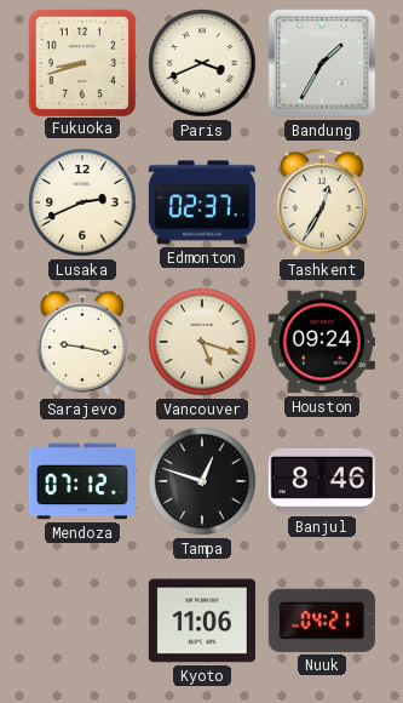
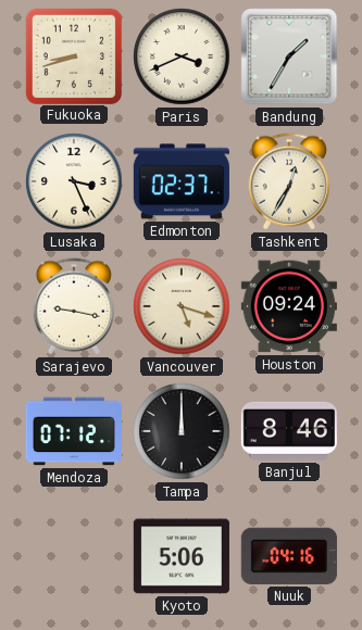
Lusaka: 2:41 -> 3:26
Tampa: 12:48 -> 12:00
Kyoto: 11:06 -> 5:06
Nuuk: 04:21 -> 04:16
